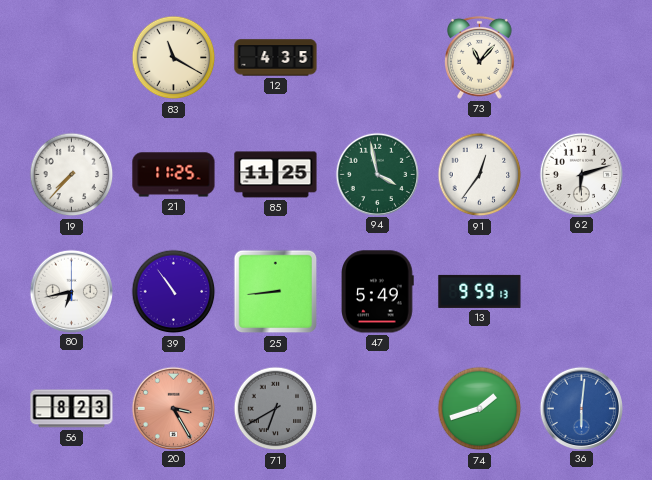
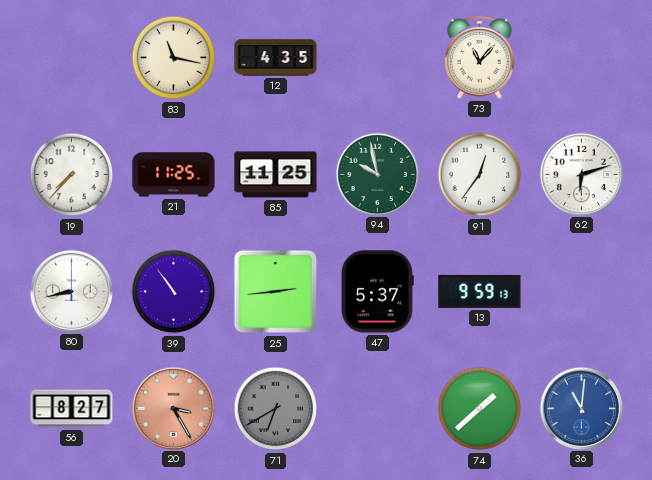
83: 11:20 -> 11:17
94: 3:58 -> 9:58
80: 6:43 -> 8:43
25: 8:44 -> 2:44
47: 5:49 -> 5:37
56: 8:23 -> 8:27
74: 1:42 -> 1:38
36: 6:01 -> 11:01
